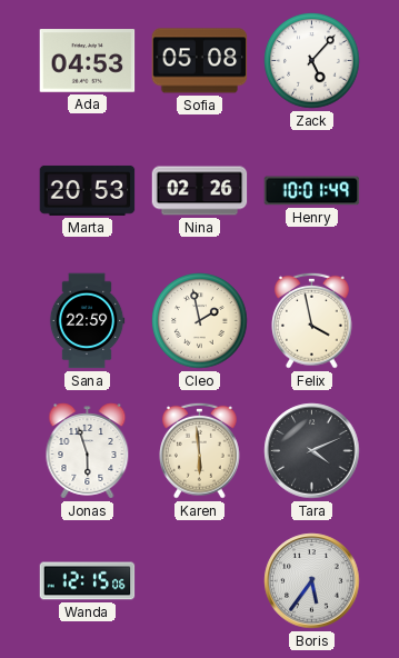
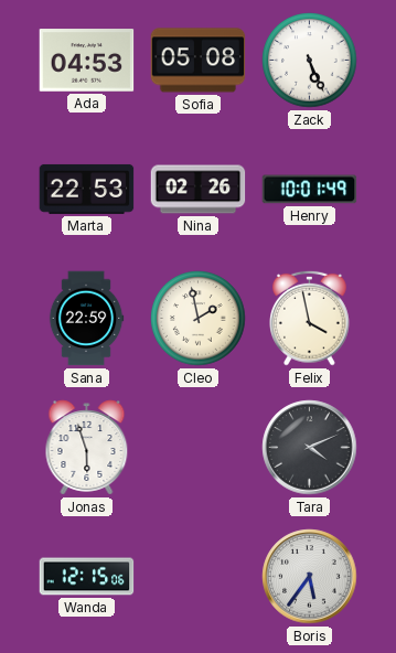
Zack: 5:07 -> 5:26
Marta: 20:53 -> 22:53
Karen: 5:59 -> none
